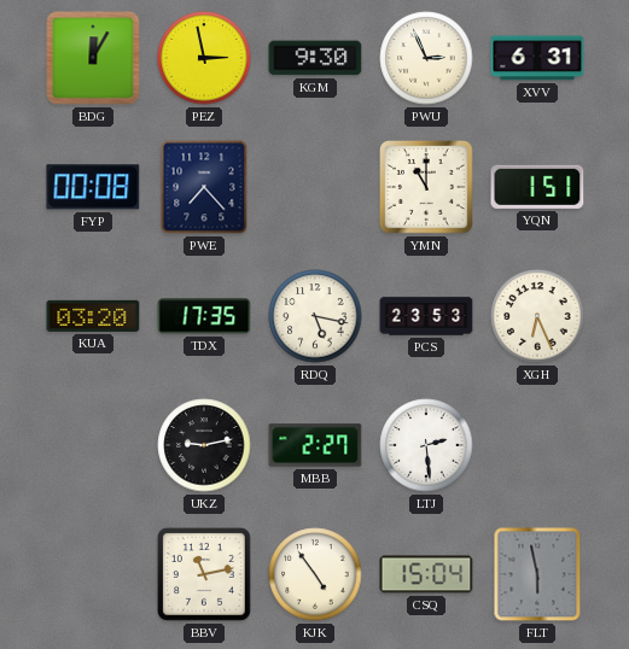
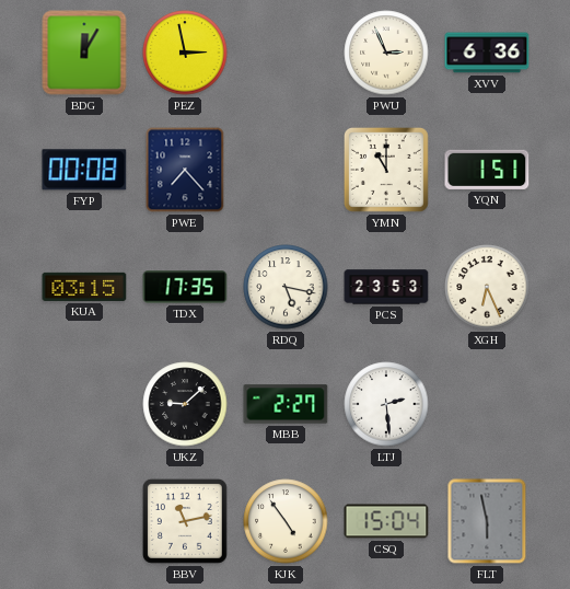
KGM: 9:30 -> none
XVV: 6:31 -> 6:36
KUA: 03:20 -> 03:15
UKZ: 9:13 -> 9:08
